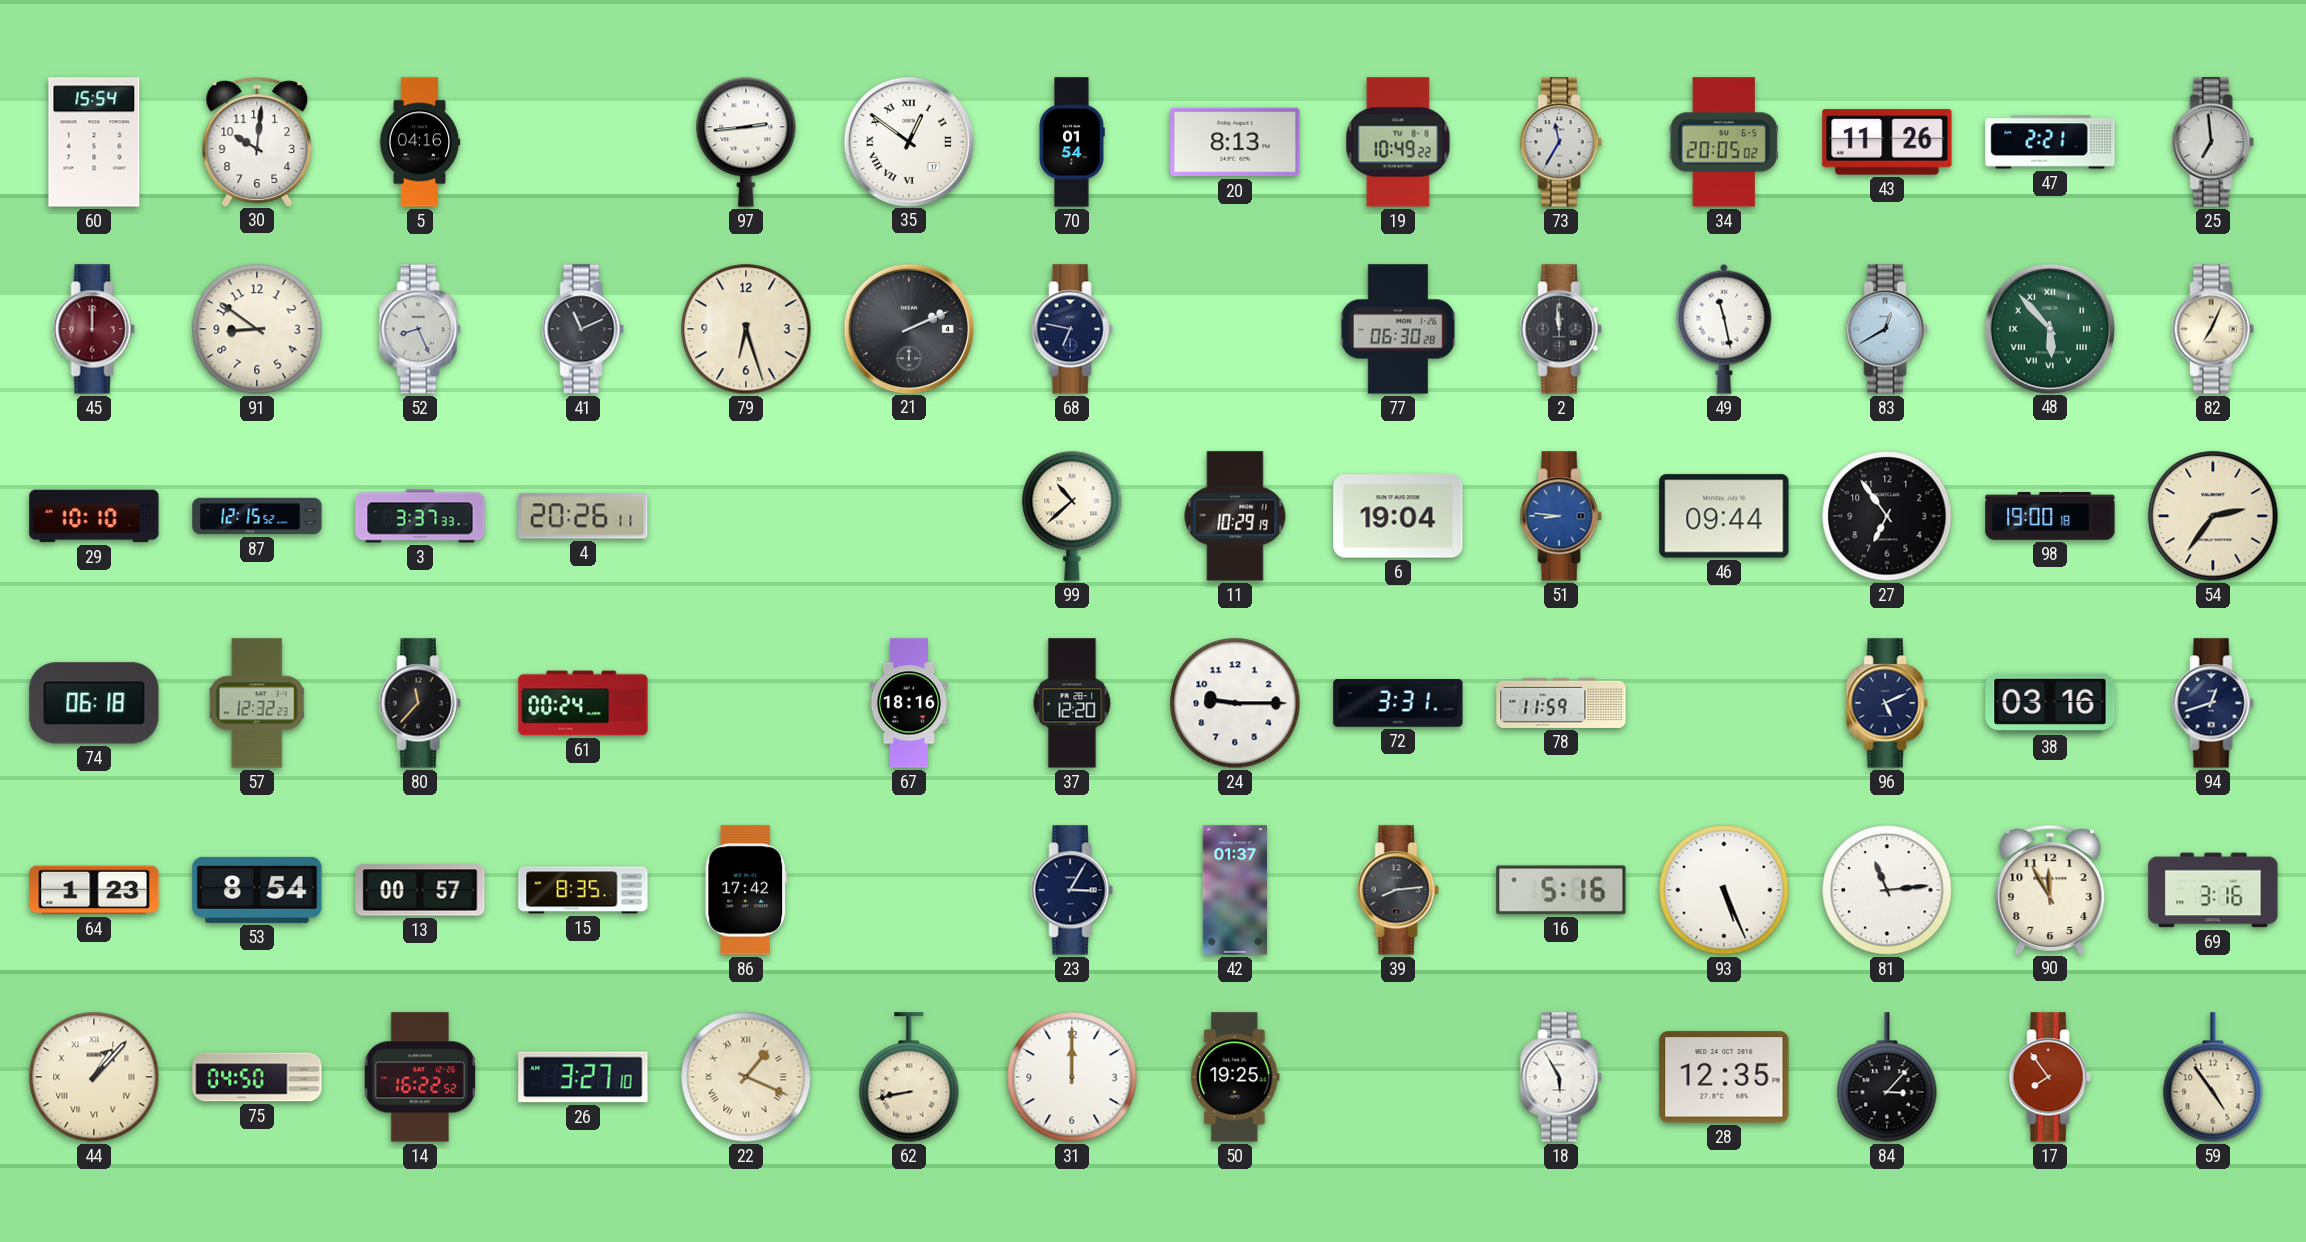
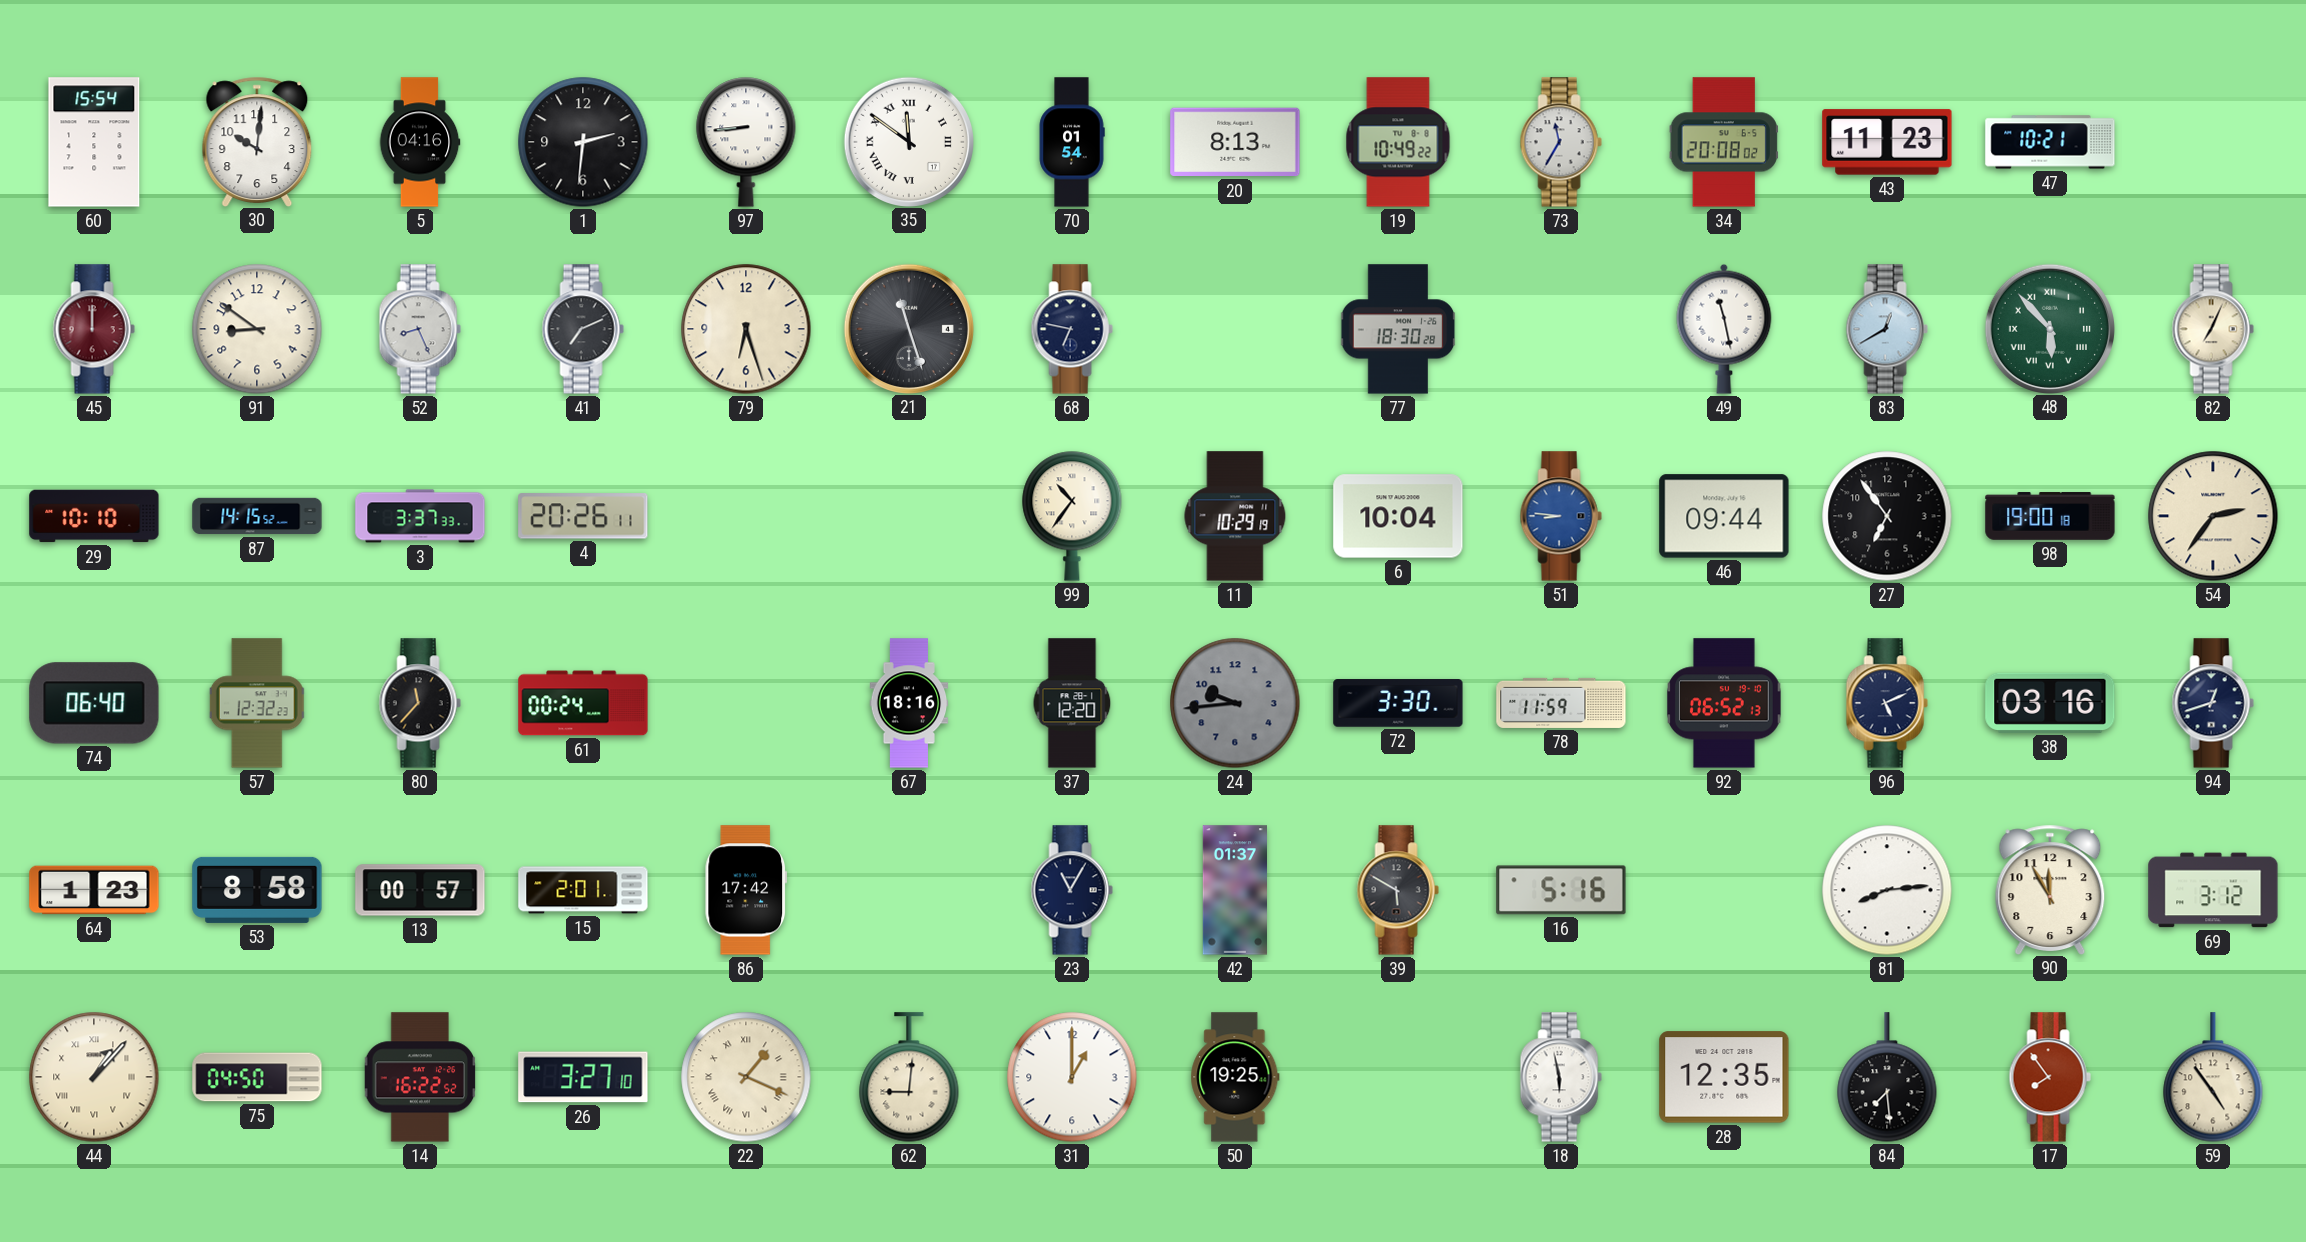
1: none -> 2:31
97: 2:44 -> 8:44
35: 12:51 -> 11:51
34: 20:05 -> 20:08
43: 11:26 -> 11:23
47: 2:21 -> 10:21
25: 6:59 -> none
41: 11:11 -> 7:11
21: 2:11 -> 11:27
77: 06:30 -> 18:30
2: 11:59 -> none
87: 12:15 -> 14:15
99: 10:38 -> 10:36
6: 19:04 -> 10:04
74: 06:18 -> 06:40
24: 9:15 -> 9:44
24 dial: white -> grey
72: 3:31 -> 3:30
92: none -> 06:52
53: 8:54 -> 8:58
15: 8:35 -> 2:01
23: 3:05 -> 11:05
39: 8:14 -> 5:50
93: 5:26 -> none
81: 11:14 -> 8:14
69: 3:16 -> 3:12
62: 8:43 -> 9:01
31: 12:00 -> 1:00
18: 5:55 -> 5:58
84: 3:07 -> 7:29
